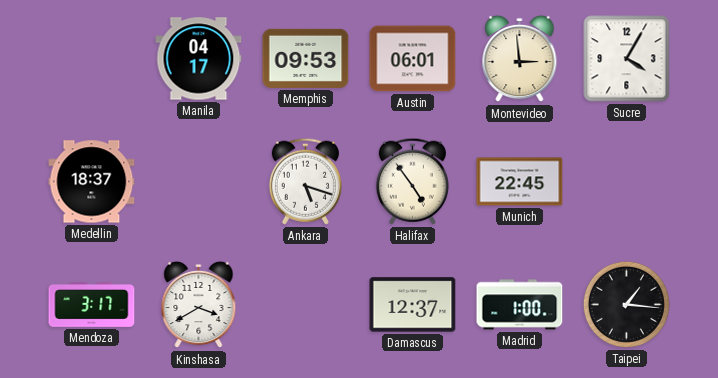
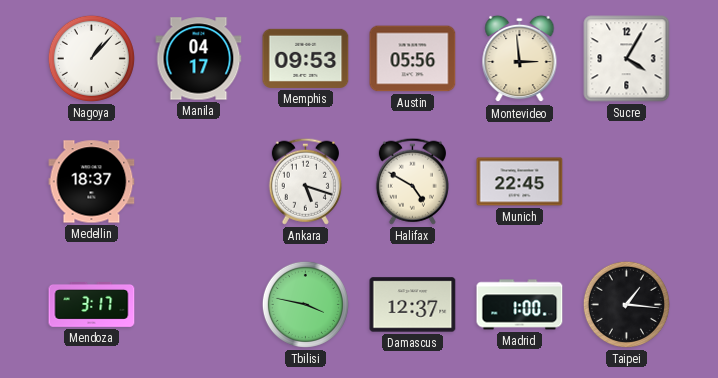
Nagoya: none -> 1:07
Austin: 06:01 -> 05:56
Halifax: 4:54 -> 4:50
Kinshasa: 3:40 -> none
Tbilisi: none -> 3:47
